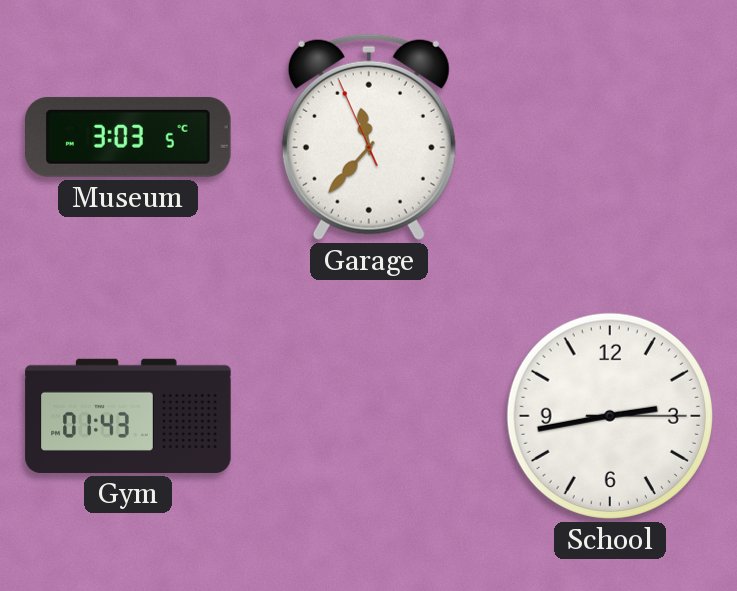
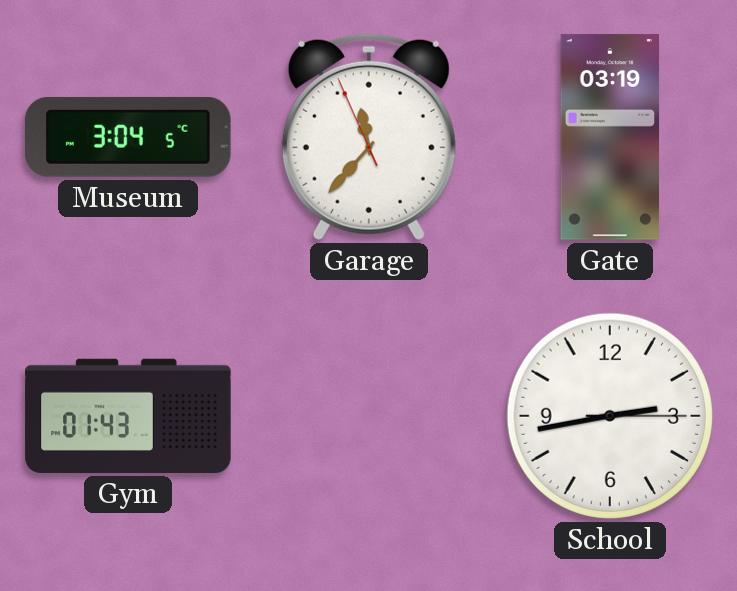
Museum: 3:03 -> 3:04
Gate: none -> 03:19
